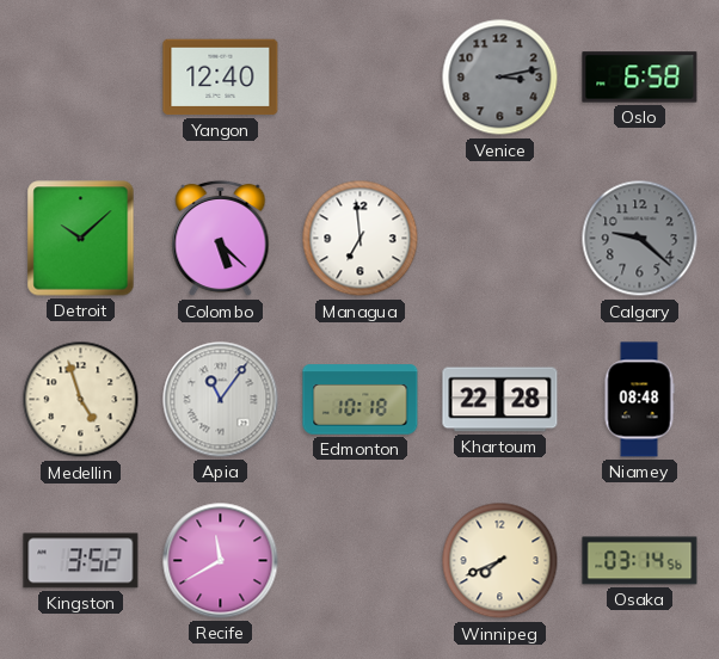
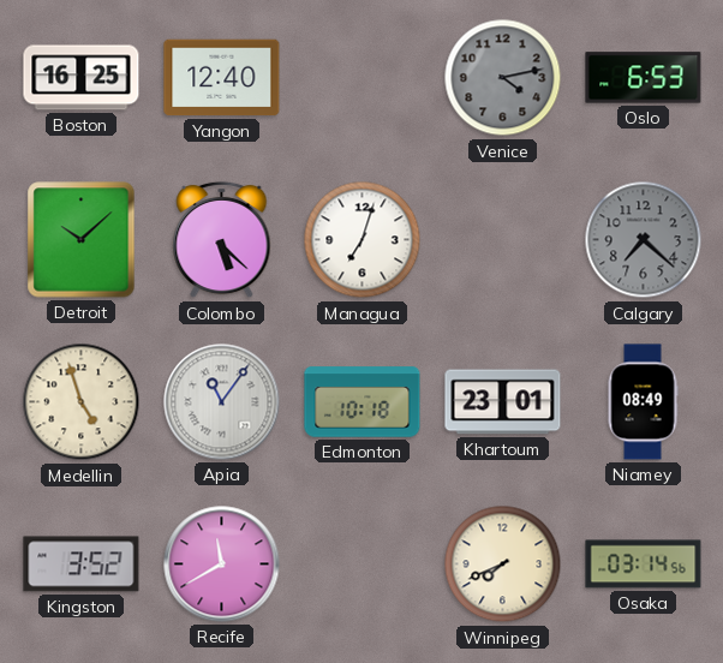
Boston: none -> 16:25
Venice: 3:13 -> 4:13
Oslo: 6:58 -> 6:53
Managua: 6:59 -> 7:03
Calgary: 9:22 -> 7:22
Khartoum: 22:28 -> 23:01
Niamey: 08:48 -> 08:49
